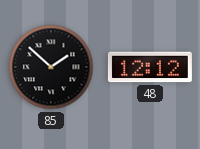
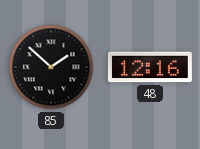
48: 12:12 -> 12:16
